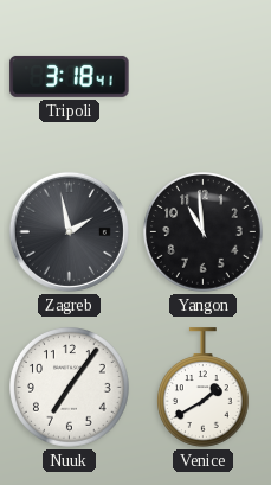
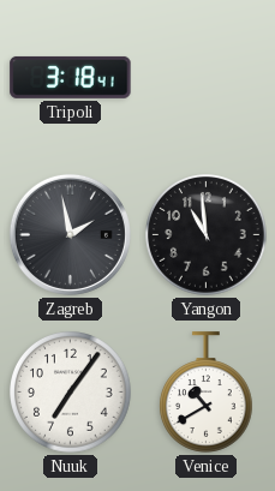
Venice: 1:40 -> 10:40
